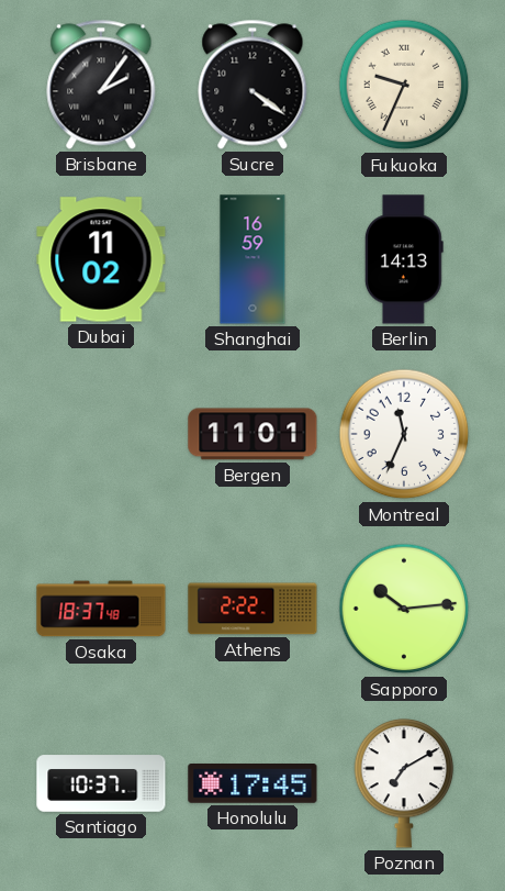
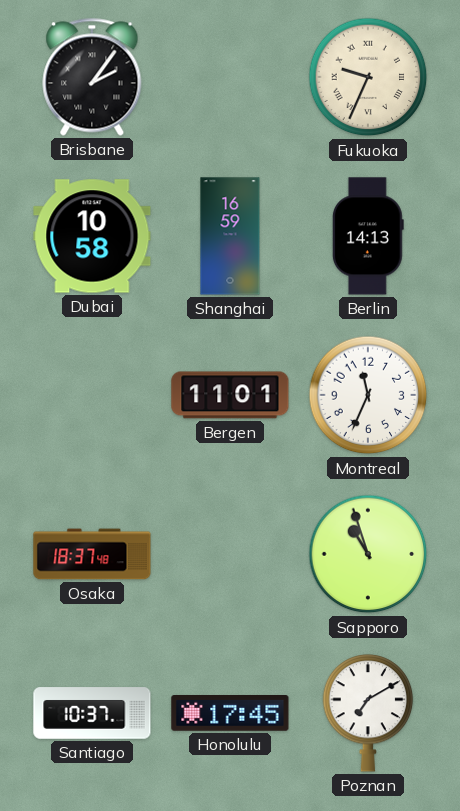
Sucre: 4:21 -> none
Dubai: 11:02 -> 10:58
Athens: 2:22 -> none
Sapporo: 10:14 -> 10:57
